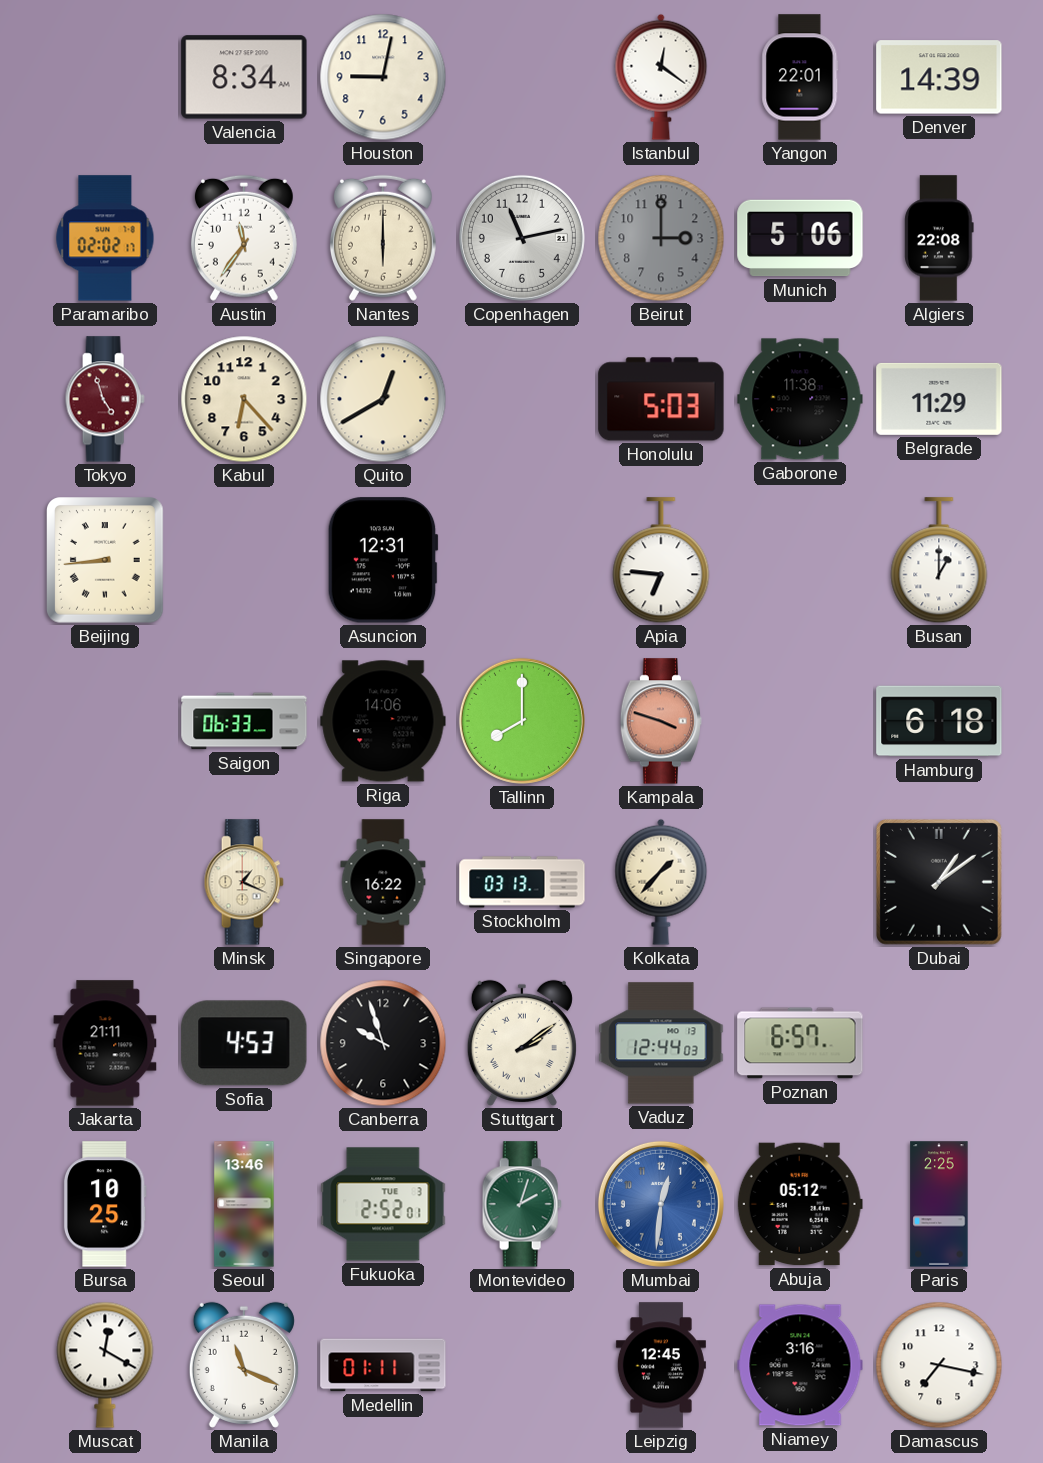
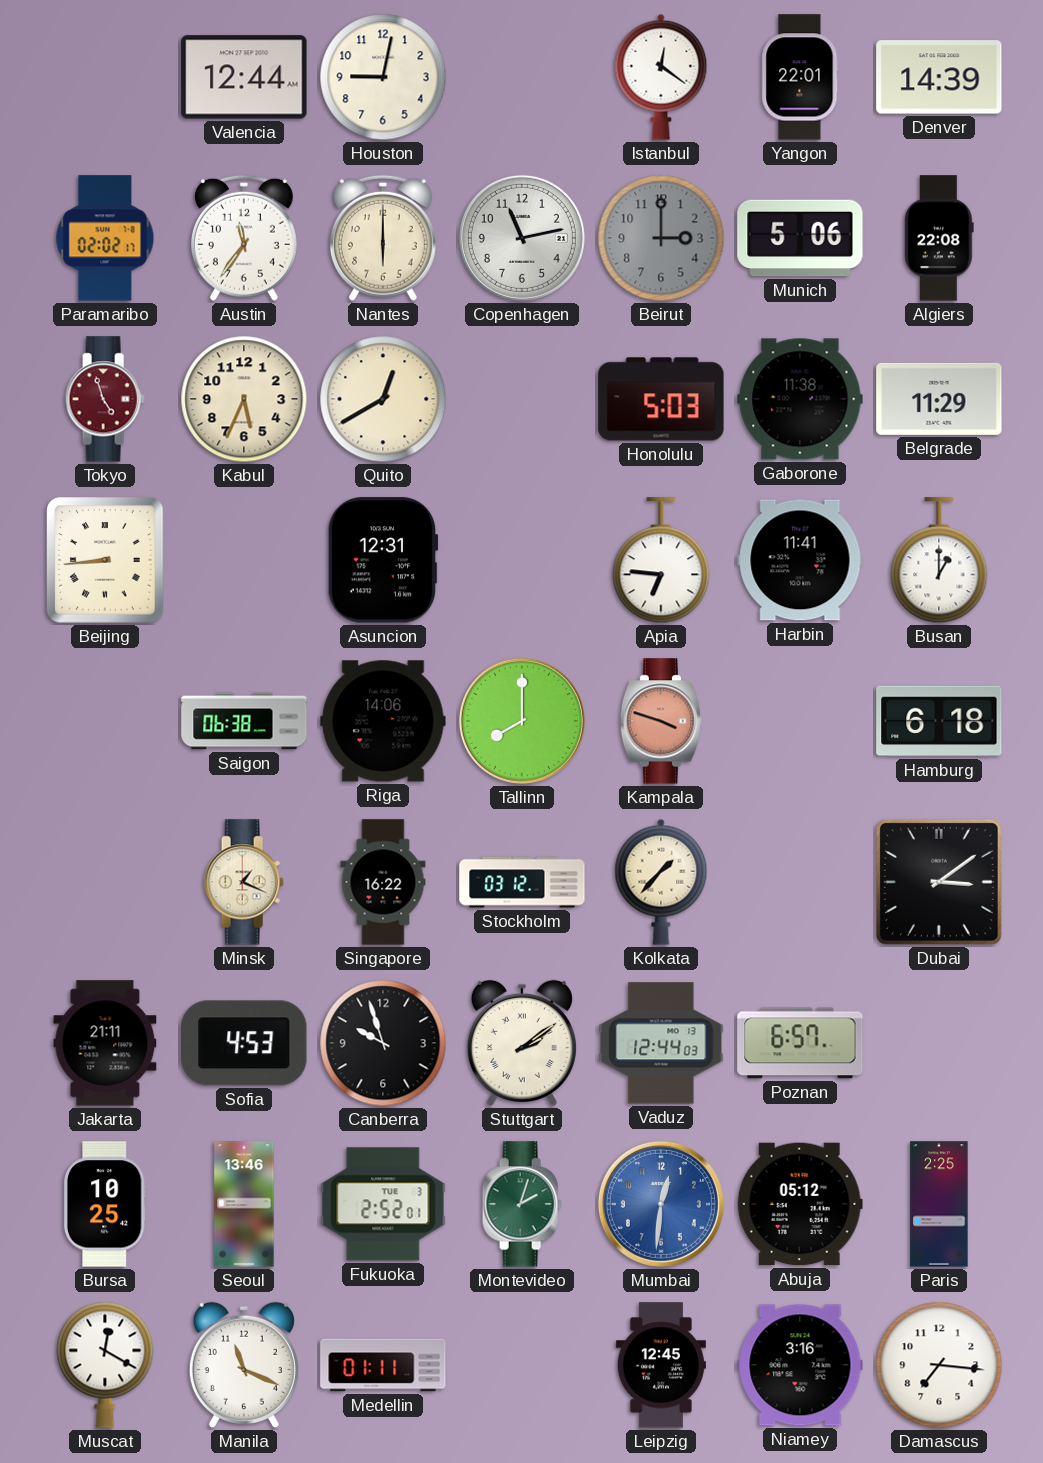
Valencia: 8:34 -> 12:44
Kabul: 6:23 -> 5:34
Harbin: none -> 11:41
Saigon: 06:33 -> 06:38
Stockholm: 03:13 -> 03:12
Dubai: 1:09 -> 3:09
Damascus: 7:17 -> 7:16
